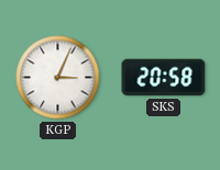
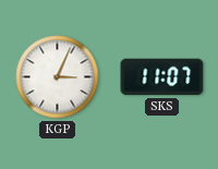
SKS: 20:58 -> 11:07
